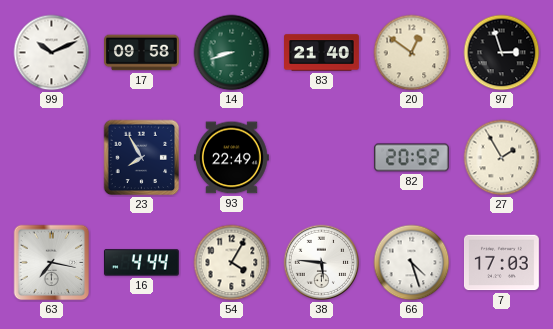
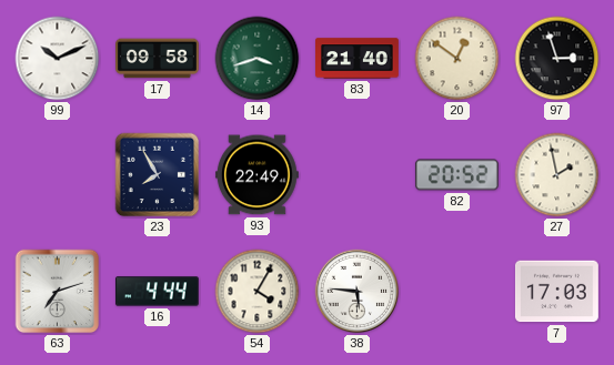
14: 8:42 -> 3:42
27: 1:55 -> 1:58
63: 7:17 -> 7:12
66: 4:27 -> none
